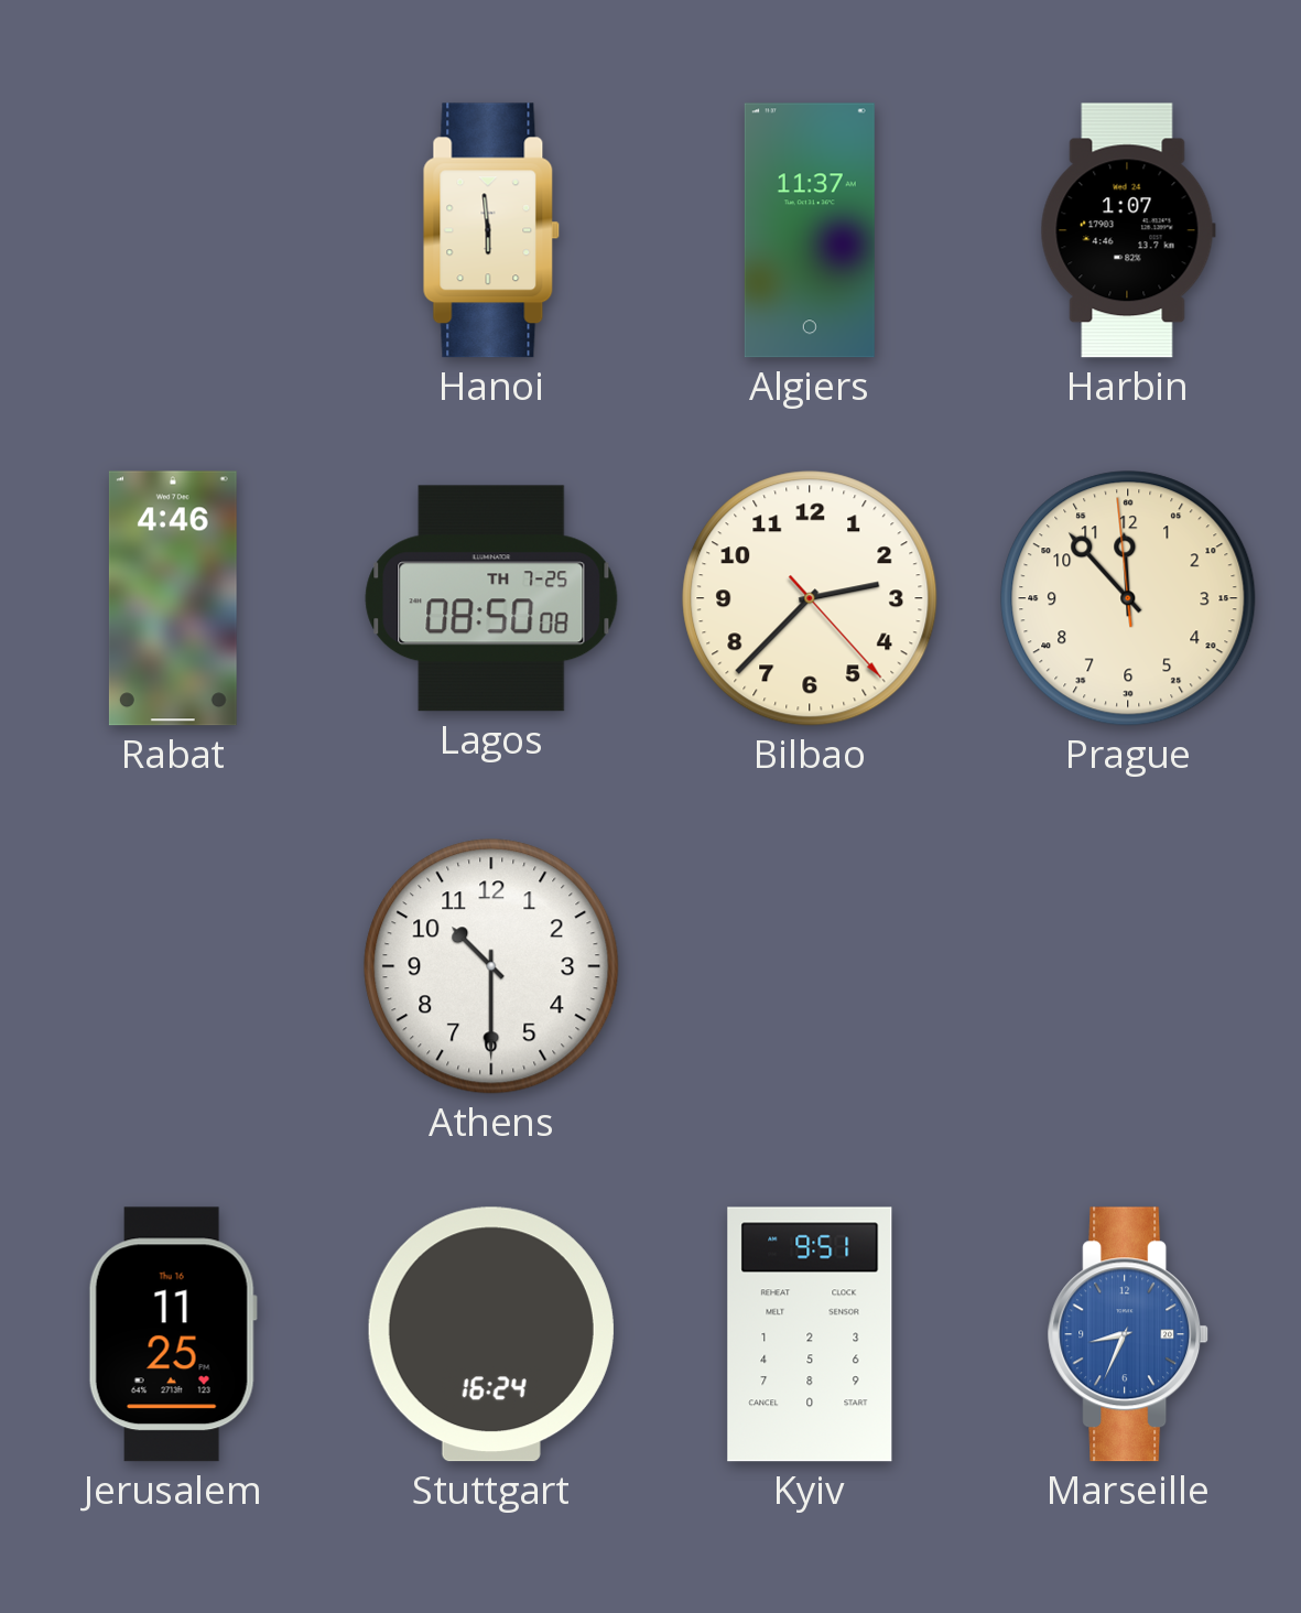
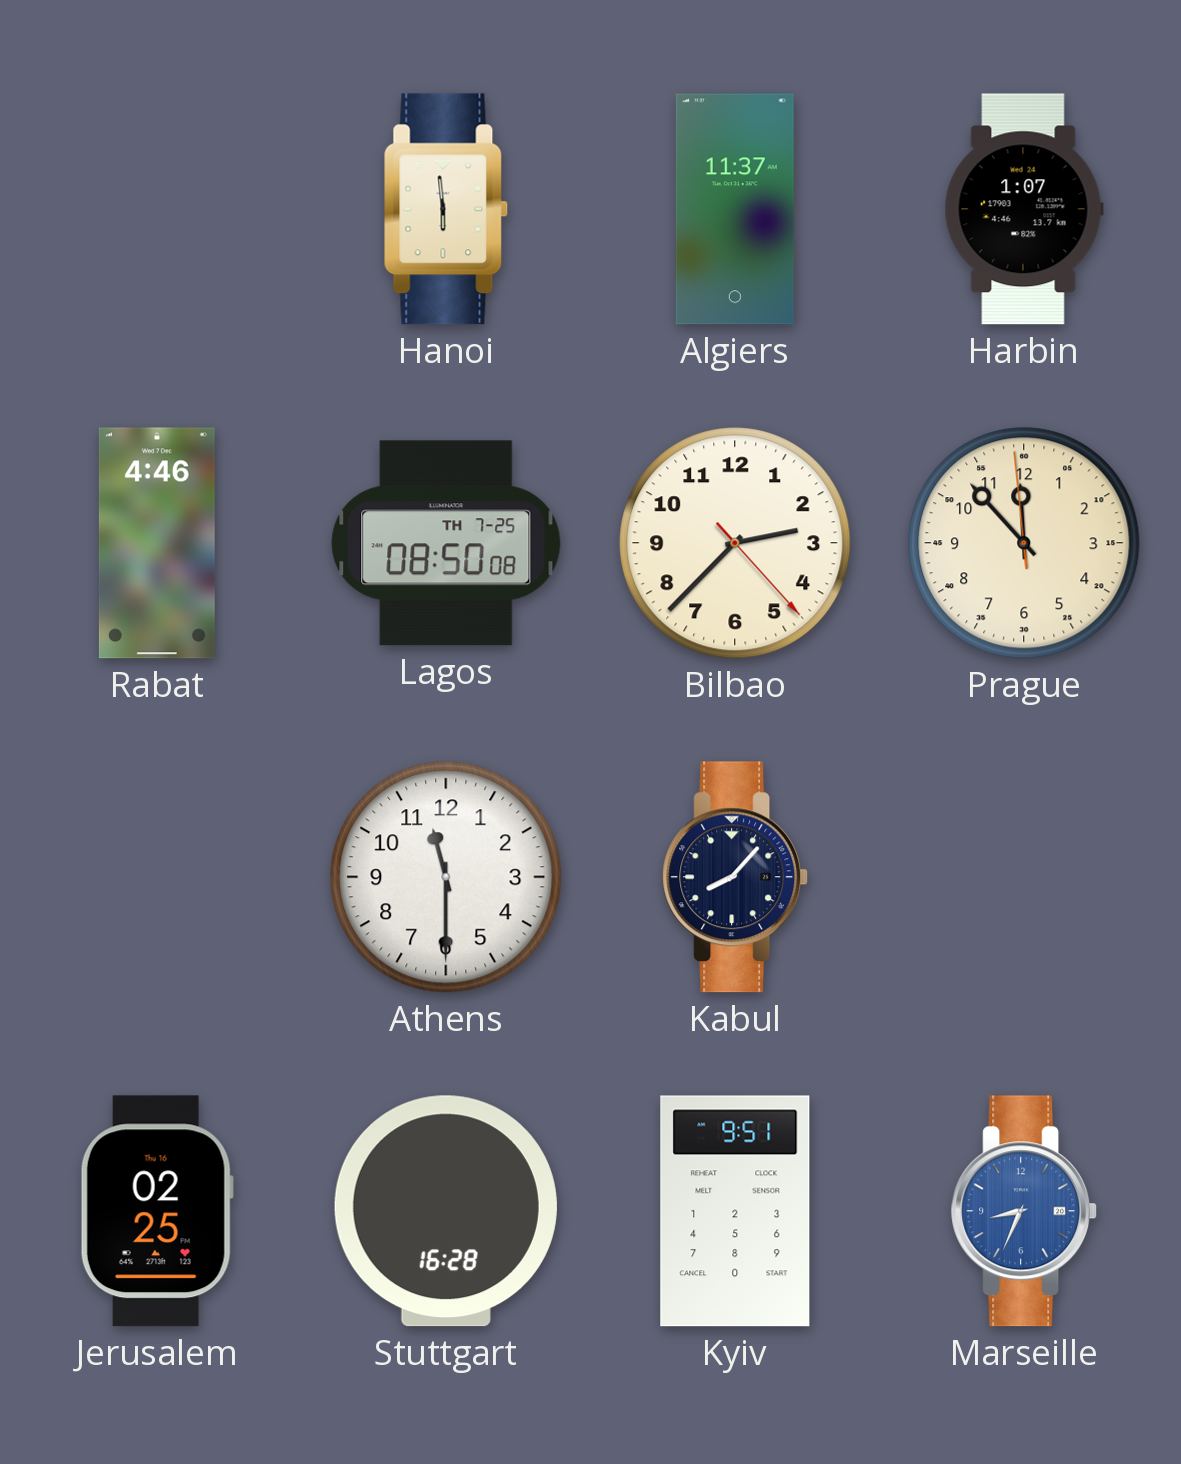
Athens: 10:30 -> 11:30
Kabul: none -> 8:07
Jerusalem: 11:25 -> 02:25
Stuttgart: 16:24 -> 16:28
